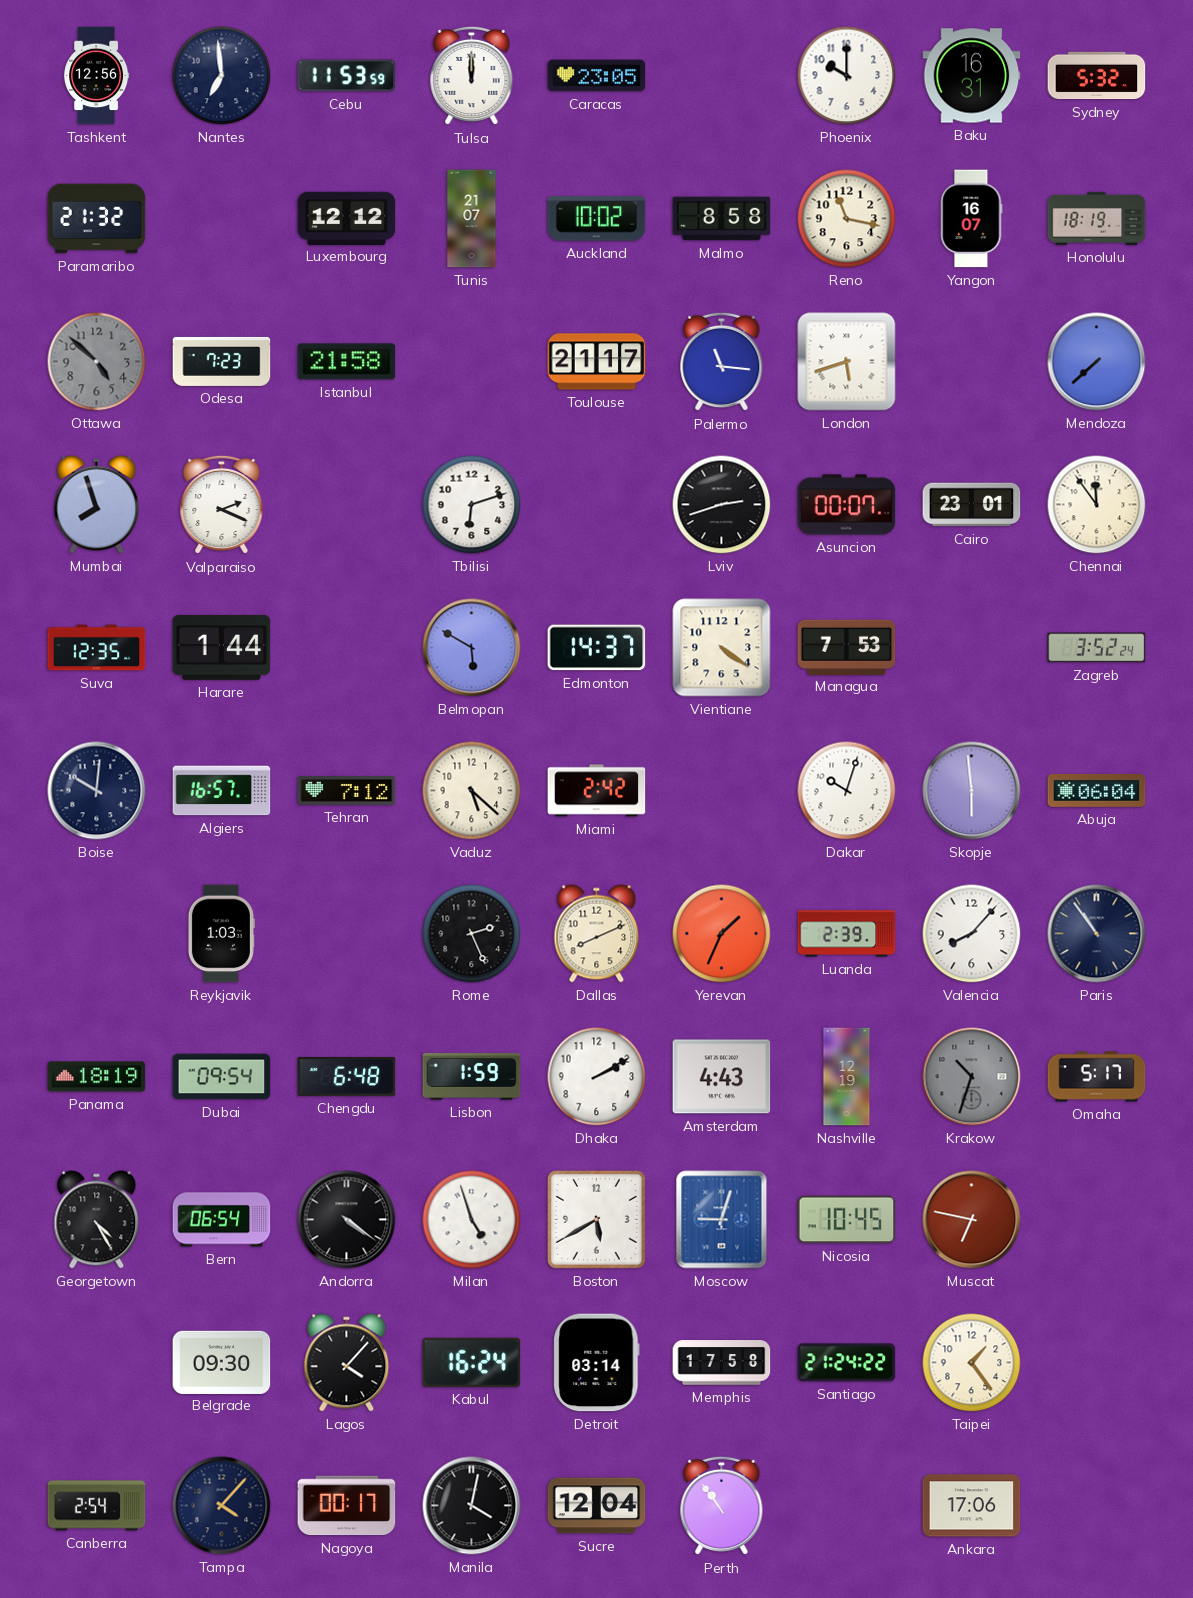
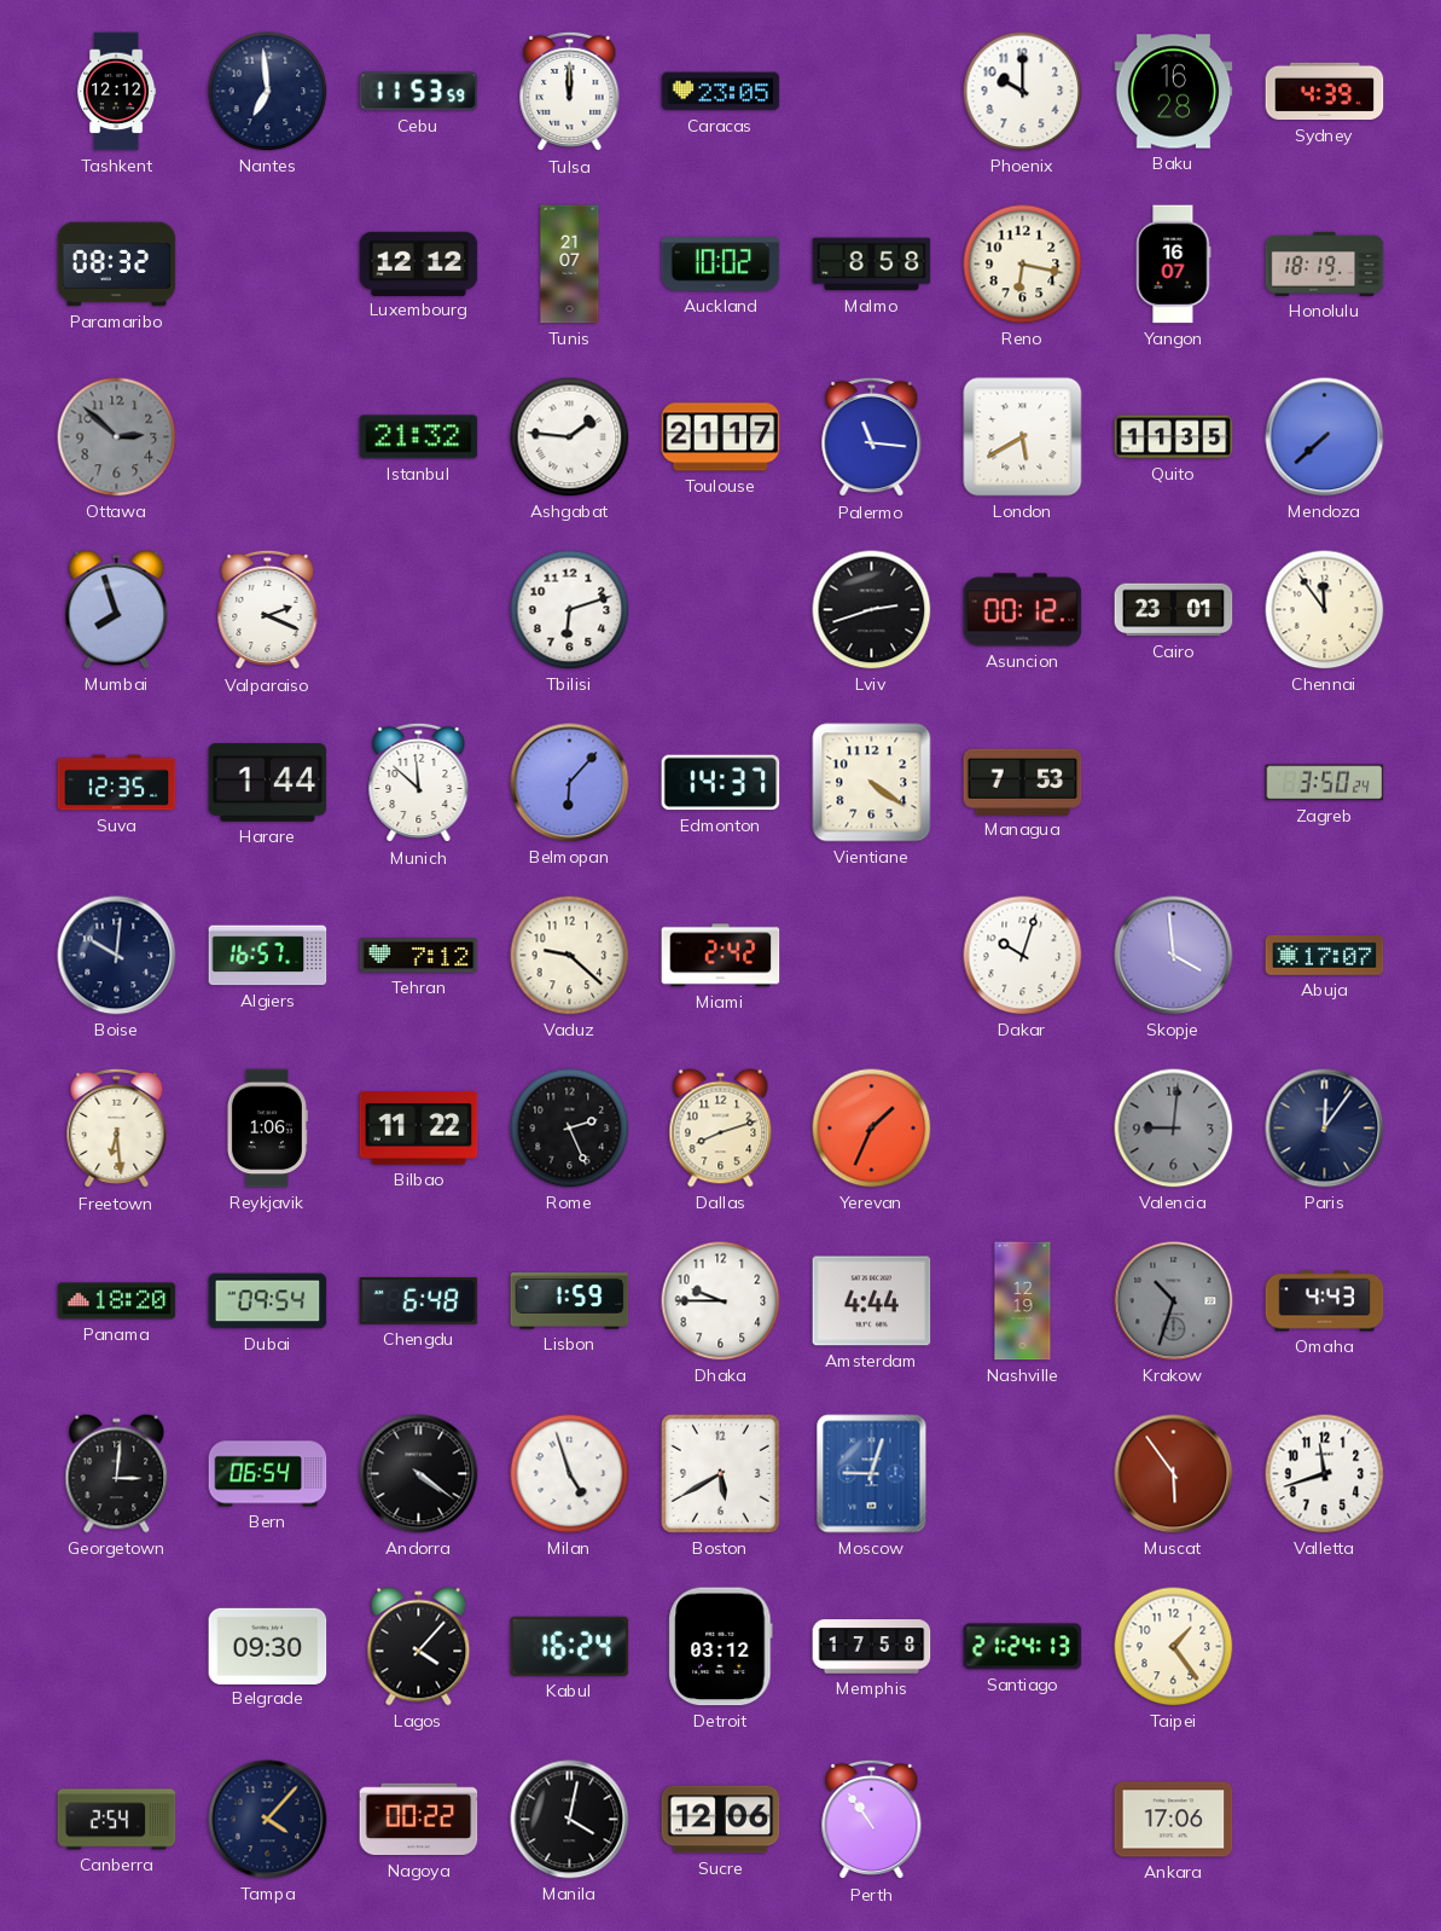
Tashkent: 12:56 -> 12:12
Baku: 16:31 -> 16:28
Sydney: 5:32 -> 4:39
Paramaribo: 21:32 -> 08:32
Reno: 11:17 -> 6:17
Ottawa: 4:52 -> 2:52
Odesa: 7:23 -> none
Istanbul: 21:58 -> 21:32
Ashgabat: none -> 1:46
London: 5:42 -> 5:40
Quito: none -> 11:35
Asuncion: 00:07 -> 00:12
Munich: none -> 11:52
Belmopan: 5:50 -> 6:07
Zagreb: 3:52 -> 3:50
Vaduz: 5:22 -> 9:22
Skopje: 5:59 -> 3:59
Abuja: 06:04 -> 17:07
Freetown: none -> 6:29
Reykjavik: 1:03 -> 1:06
Bilbao: none -> 11:22
Dallas: 8:11 -> 8:12
Luanda: 2:39 -> none
Valencia: 8:07 -> 9:01
Valencia dial: white -> grey
Paris: 10:54 -> 12:06
Panama: 18:19 -> 18:20
Dhaka: 2:10 -> 9:45
Amsterdam: 4:43 -> 4:44
Omaha: 5:17 -> 4:43
Georgetown: 4:25 -> 3:01
Nicosia: 10:45 -> none
Muscat: 6:47 -> 5:54
Valletta: none -> 11:42
Detroit: 03:14 -> 03:12
Santiago: 21:24:22 -> 21:24:13
Nagoya: 00:17 -> 00:22
Sucre: 12:04 -> 12:06
